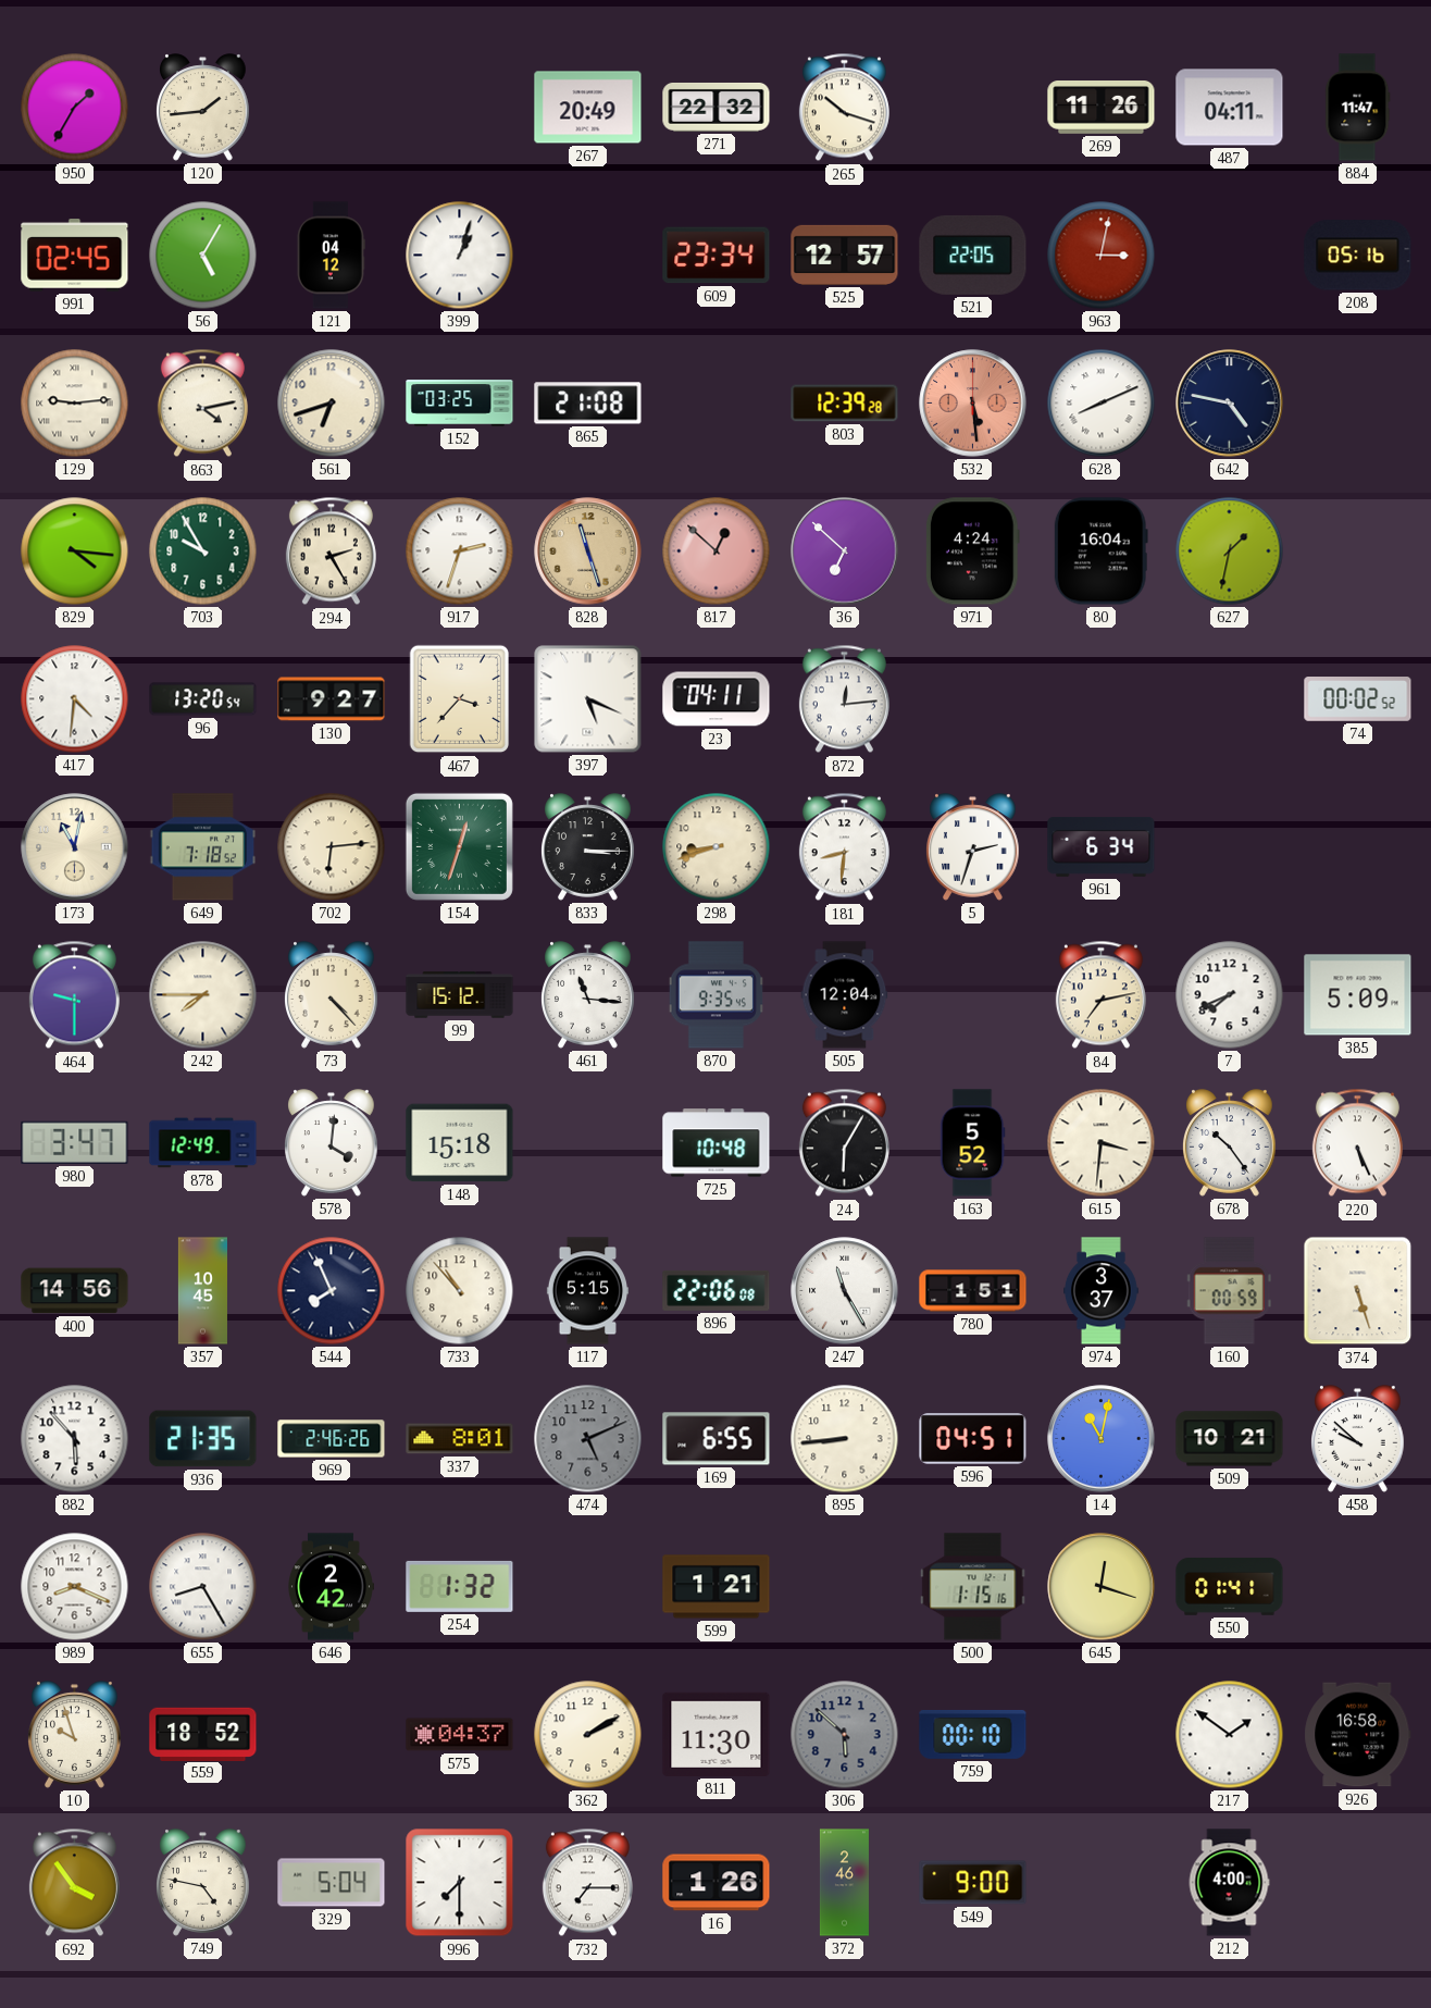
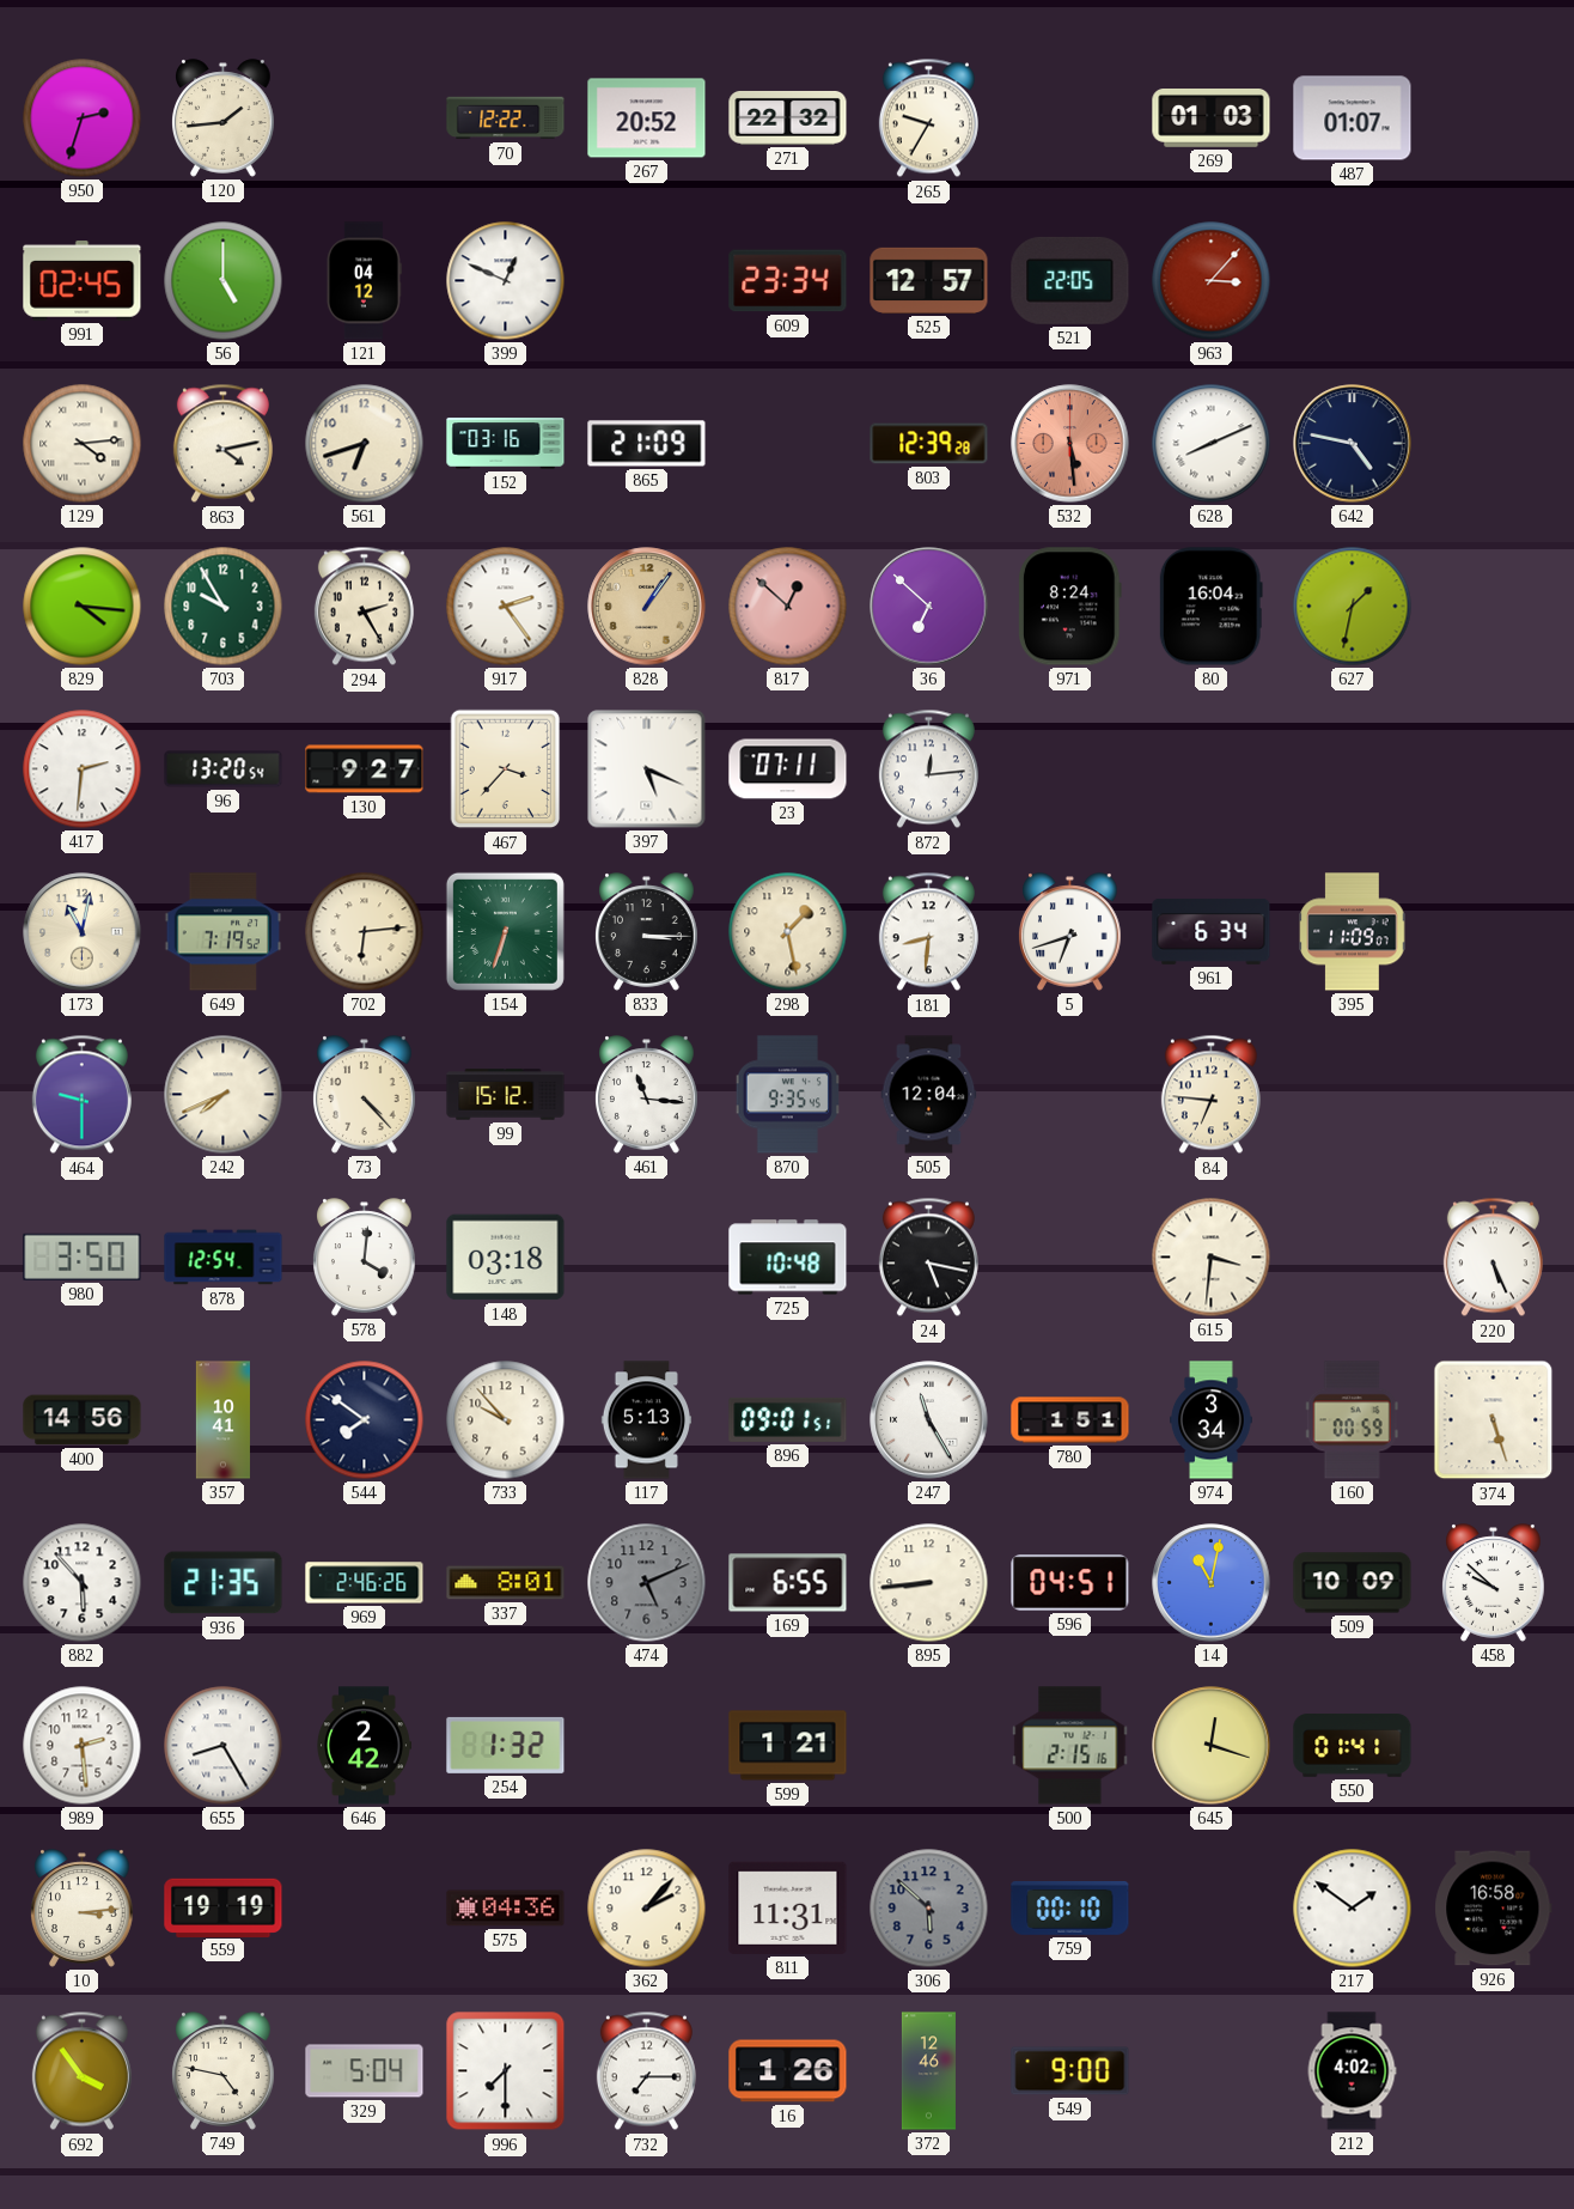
950: 1:35 -> 2:33
70: none -> 12:22
267: 20:49 -> 20:52
265: 10:18 -> 9:35
269: 11:26 -> 01:03
487: 04:11 -> 01:07
884: 11:47 -> none
56: 5:05 -> 5:00
399: 1:03 -> 12:49
963: 3:02 -> 3:07
208: 05:16 -> none
129: 9:14 -> 4:14
152: 03:25 -> 03:16
865: 21:08 -> 21:09
917: 2:33 -> 2:24
828: 11:27 -> 1:06
971: 4:24 -> 8:24
417: 4:31 -> 2:31
23: 04:11 -> 07:11
74: 00:02 -> none
649: 7:18 -> 7:19
154: 12:33 -> 6:33
298: 8:42 -> 1:28
5: 2:33 -> 6:42
395: none -> 11:09
242: 7:45 -> 7:41
84: 7:13 -> 6:46
7: 7:41 -> none
385: 5:09 -> none
980: 3:47 -> 3:50
878: 12:49 -> 12:54
148: 15:18 -> 03:18
24: 6:05 -> 5:17
163: 5:52 -> none
678: 10:24 -> none
357: 10:45 -> 10:41
544: 7:56 -> 7:51
733: 10:53 -> 9:53
117: 5:15 -> 5:13
896: 22:06 -> 09:01
974: 3:37 -> 3:34
509: 10:21 -> 10:09
989: 8:19 -> 2:29
500: 1:15 -> 2:15
10: 9:57 -> 3:14
559: 18:52 -> 19:19
575: 04:37 -> 04:36
362: 2:10 -> 2:07
811: 11:30 -> 11:31
372: 2:46 -> 12:46
212: 4:00 -> 4:02
